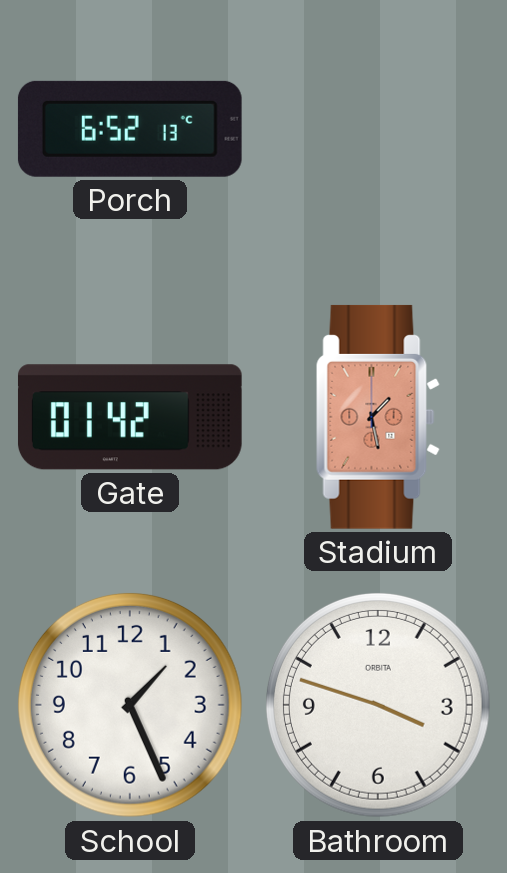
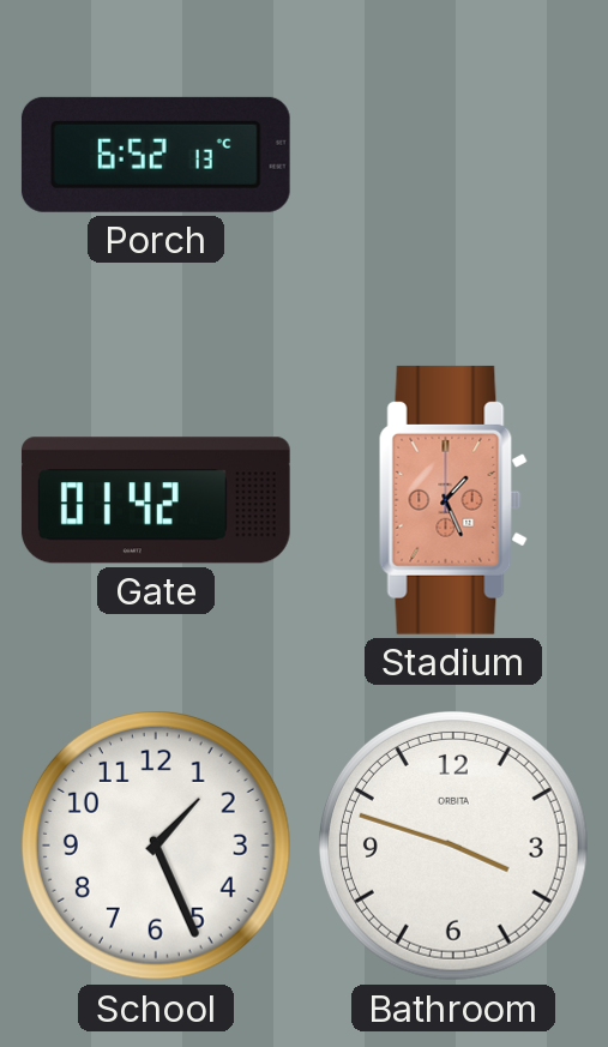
Stadium: 1:28 -> 1:26
